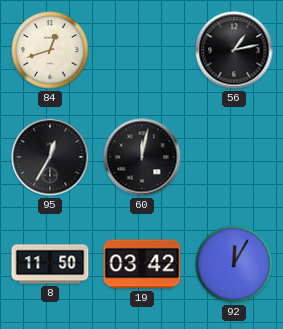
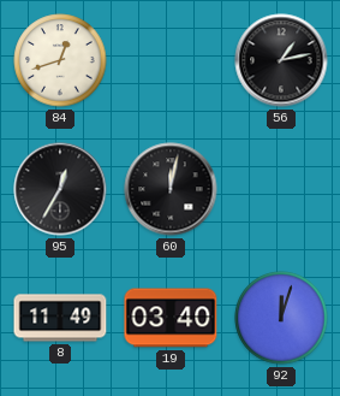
8: 11:50 -> 11:49
19: 03:42 -> 03:40
92: 12:05 -> 12:03
